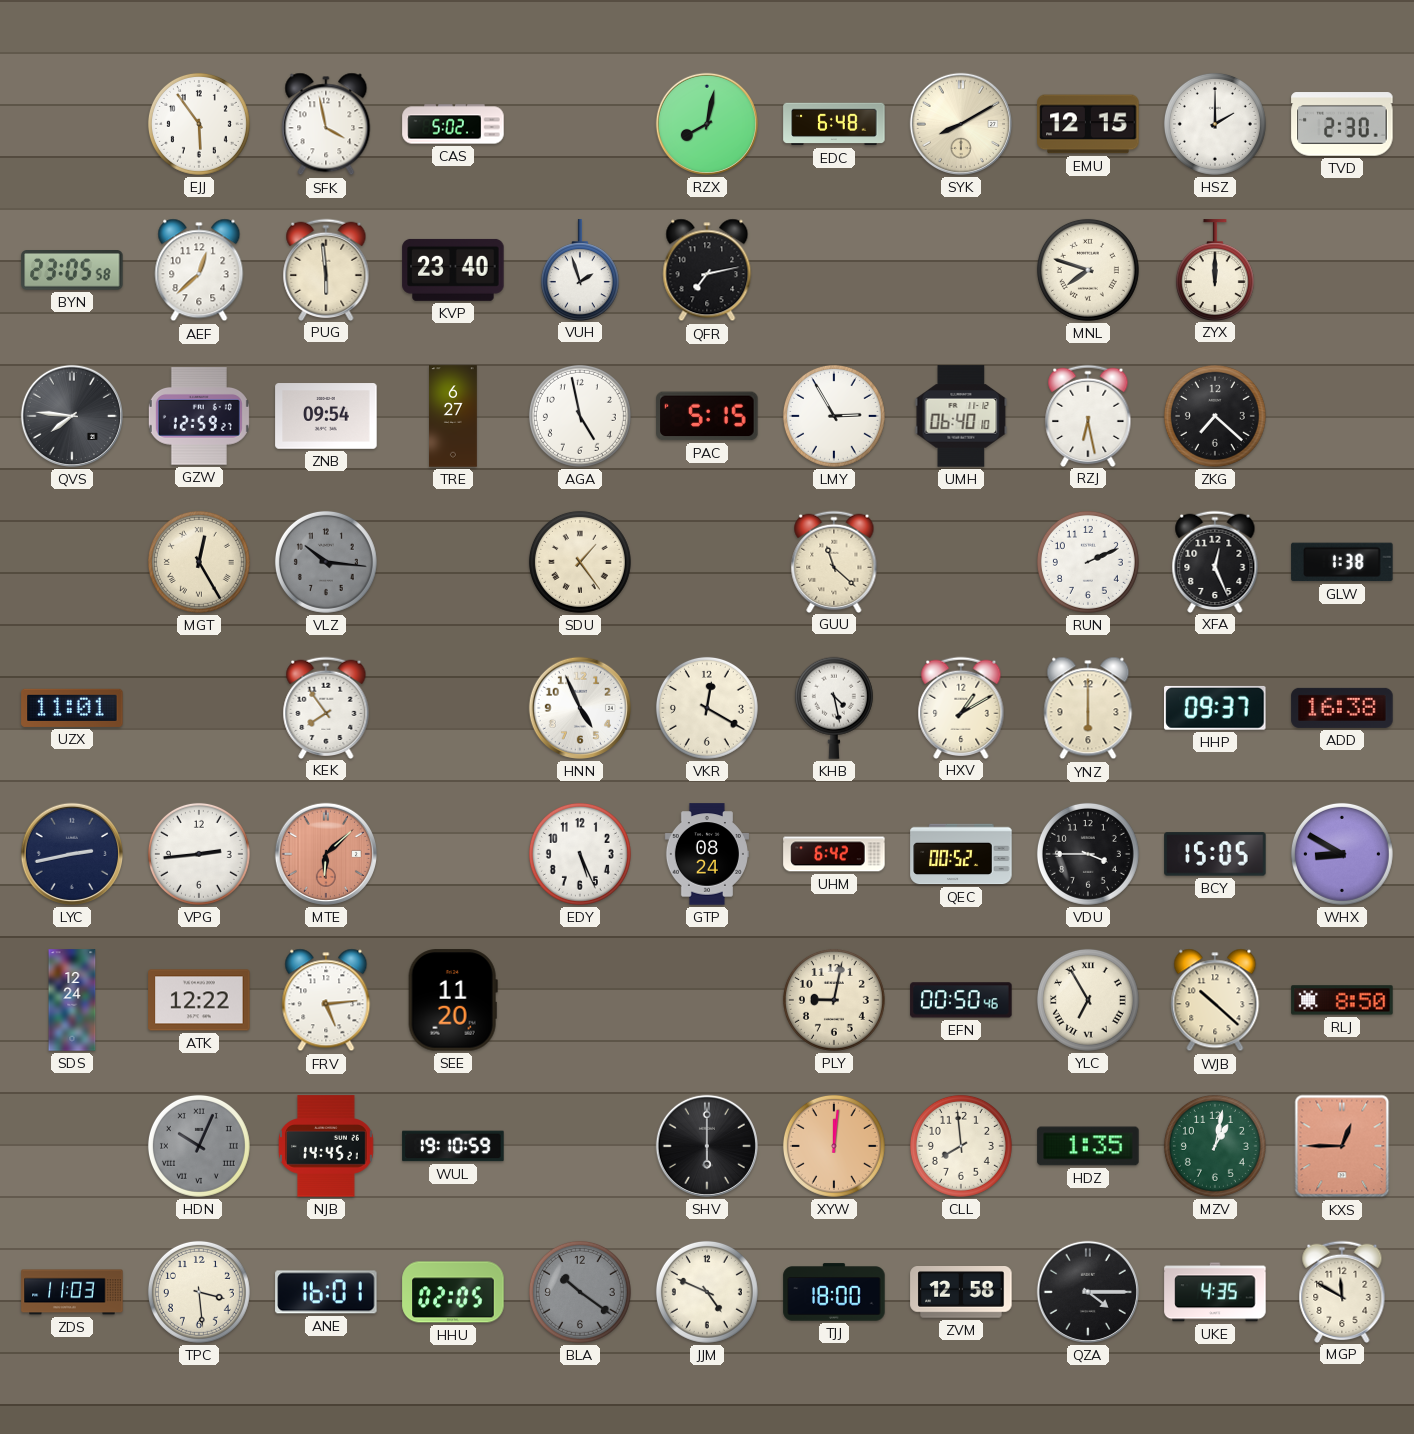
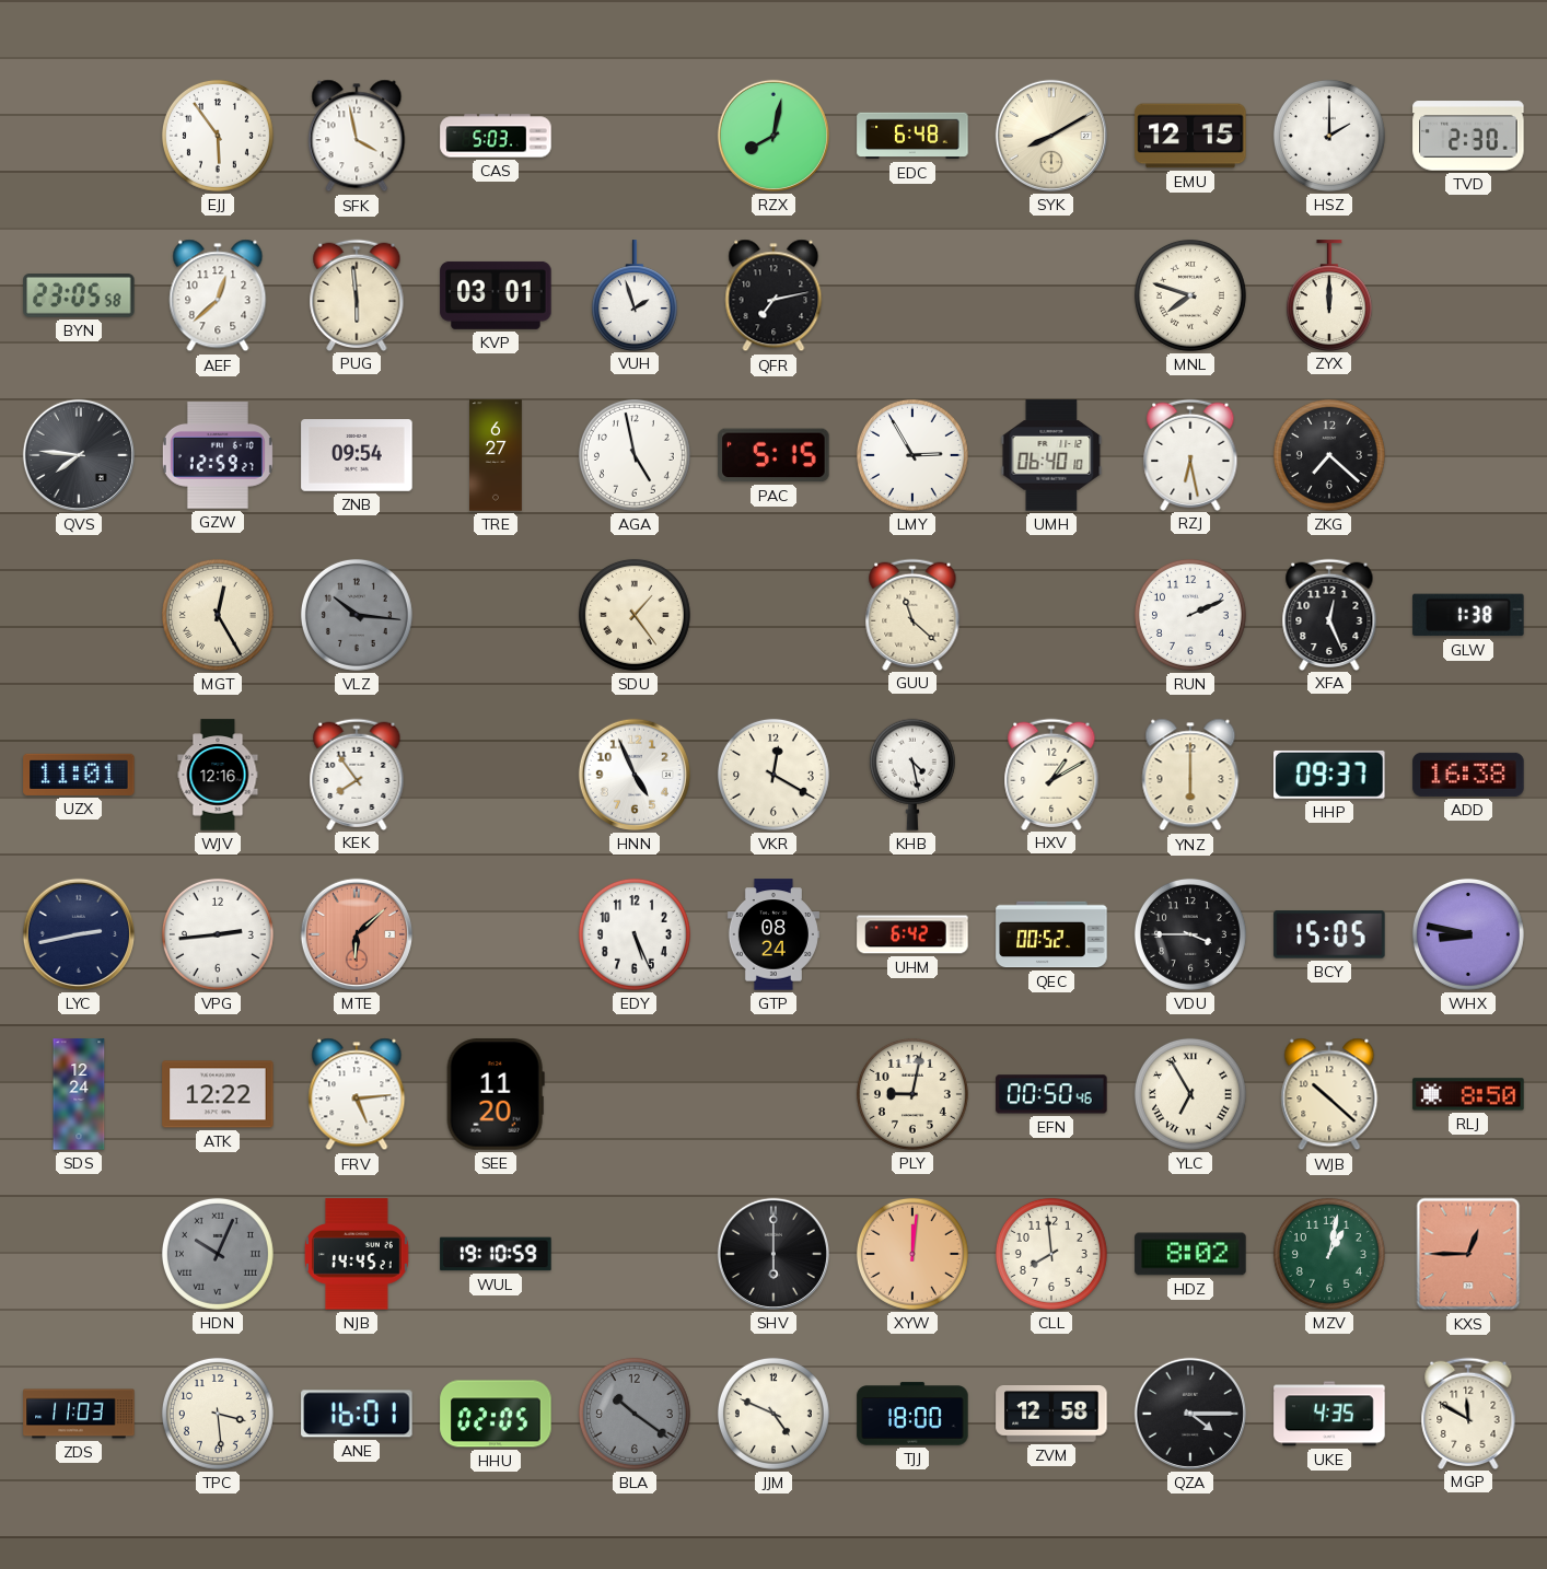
CAS: 5:02 -> 5:03
KVP: 23:40 -> 03:01
WJV: none -> 12:16
WHX: 8:50 -> 8:47
HDZ: 1:35 -> 8:02
